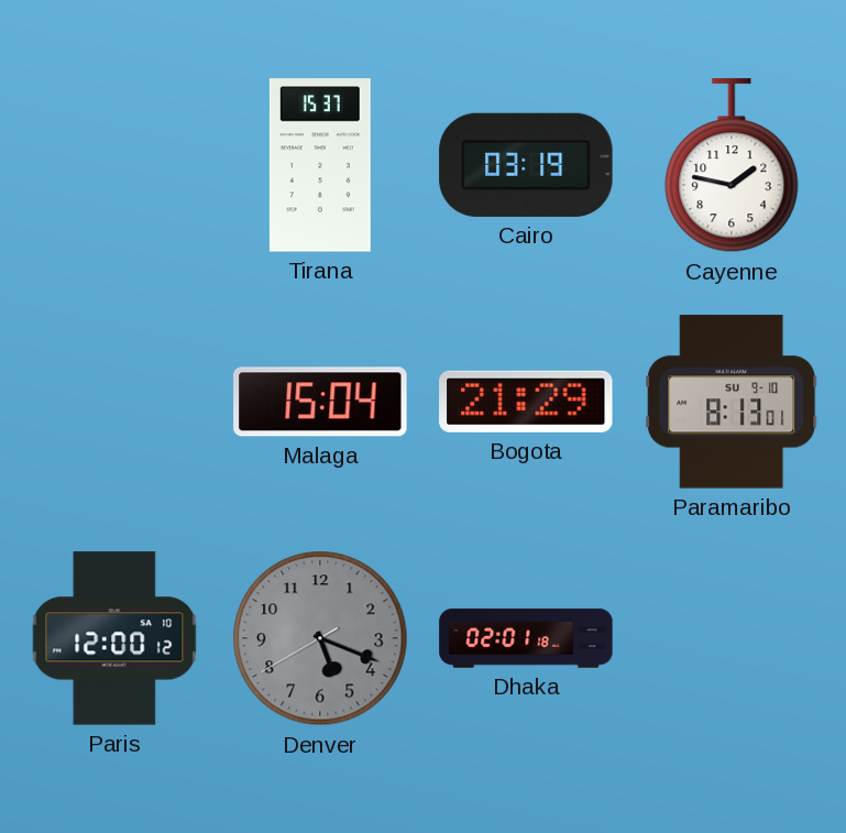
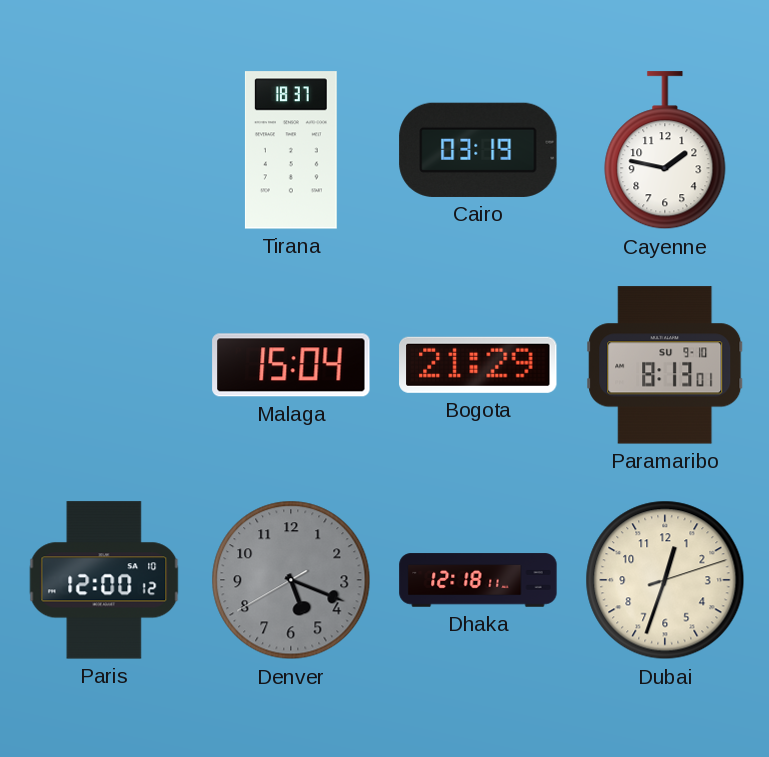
Tirana: 15:37 -> 18:37
Dhaka: 02:01 -> 12:18
Dubai: none -> 12:33
